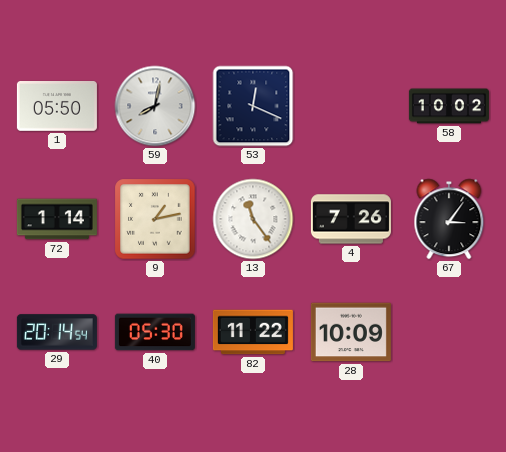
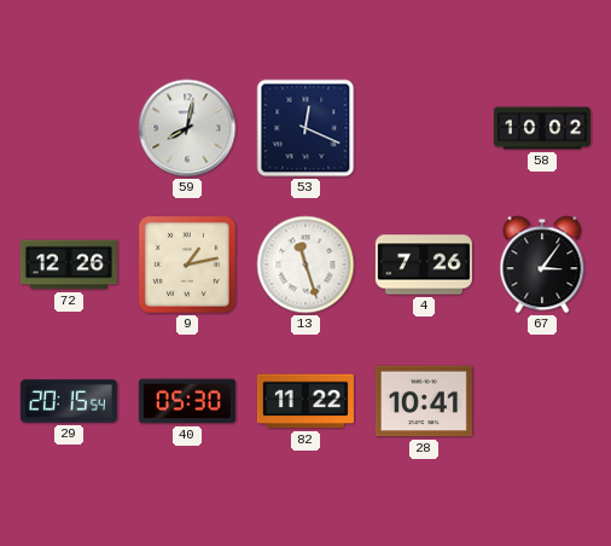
1: 05:50 -> none
72: 1:14 -> 12:26
13: 11:24 -> 11:27
29: 20:14 -> 20:15
28: 10:09 -> 10:41
